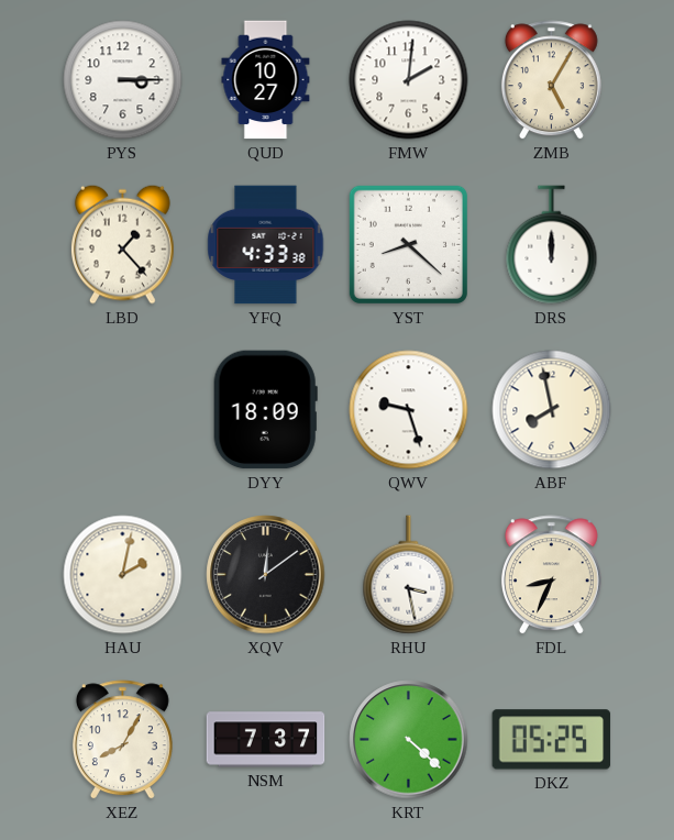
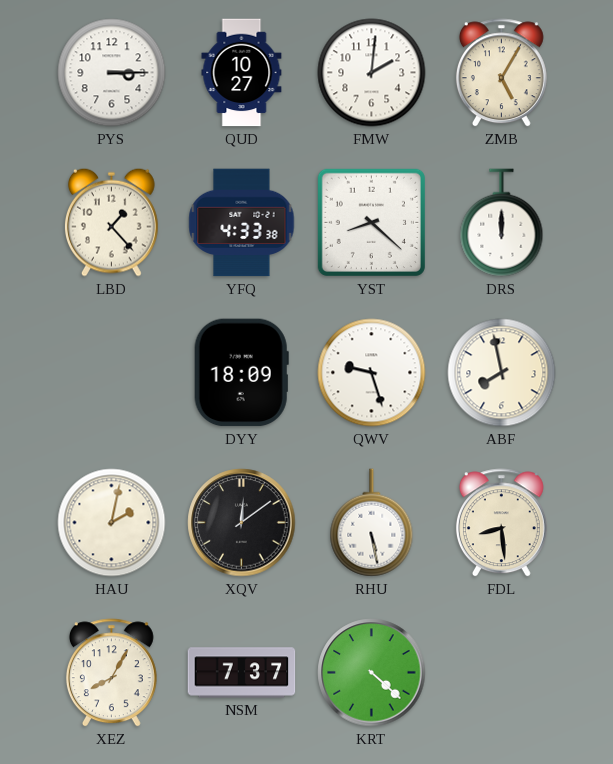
RHU: 3:28 -> 5:28
FDL: 8:34 -> 8:29
DKZ: 05:25 -> none
